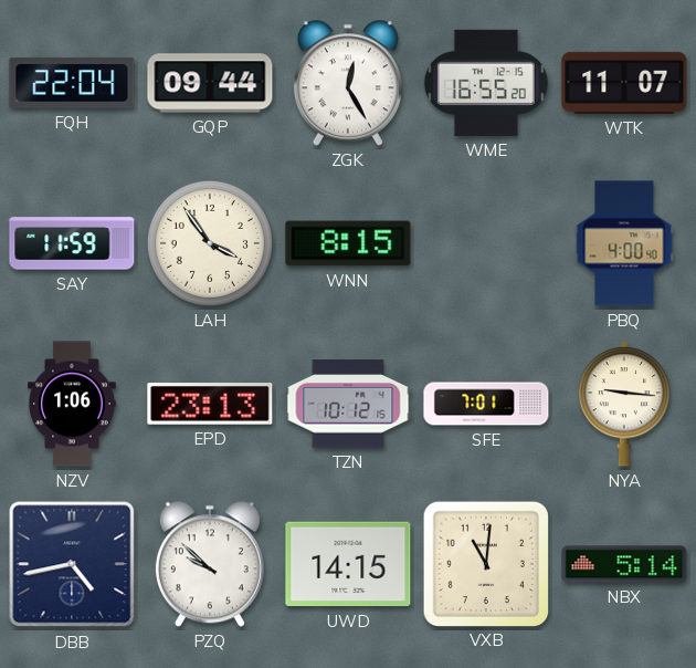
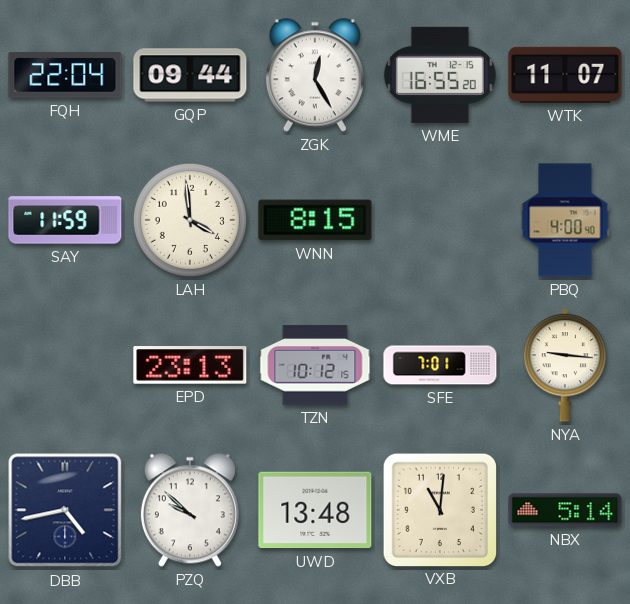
LAH: 3:54 -> 3:59
NZV: 1:06 -> none
UWD: 14:15 -> 13:48
